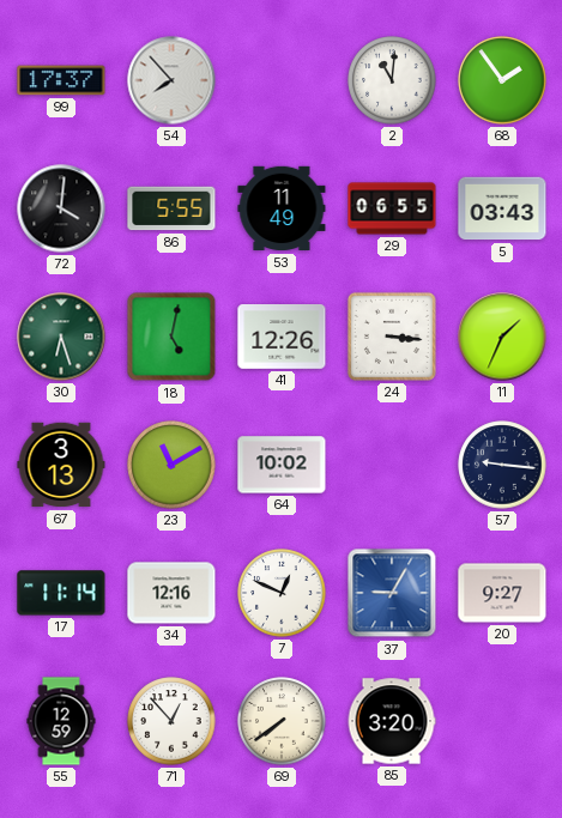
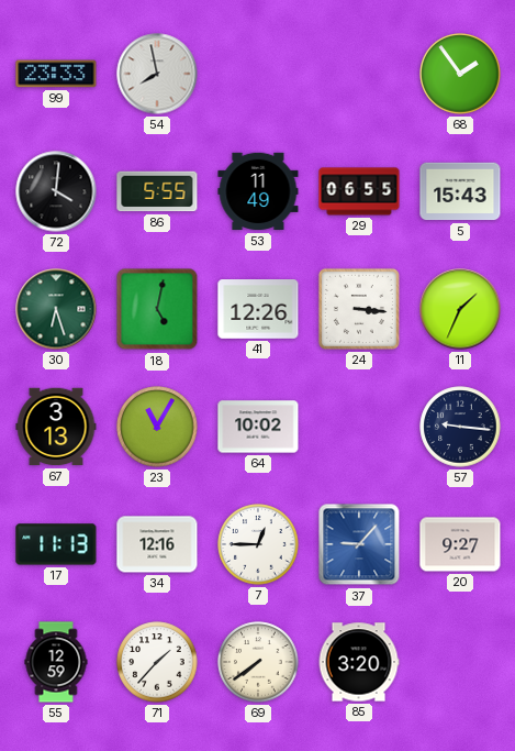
99: 17:37 -> 23:33
54: 7:53 -> 7:58
2: 11:01 -> none
5: 03:43 -> 15:43
23: 11:10 -> 11:05
17: 11:14 -> 11:13
7: 12:49 -> 12:45
37: 9:05 -> 9:07
71: 12:53 -> 1:37
